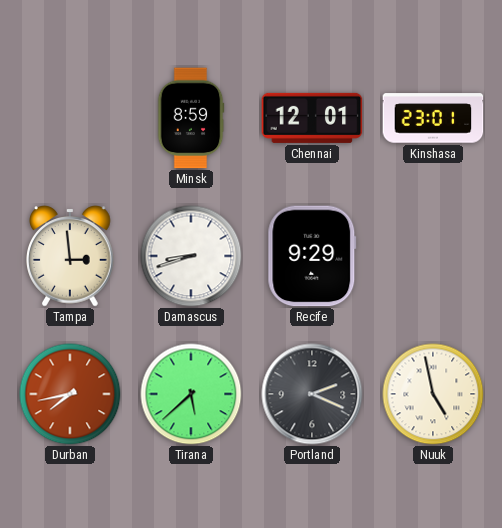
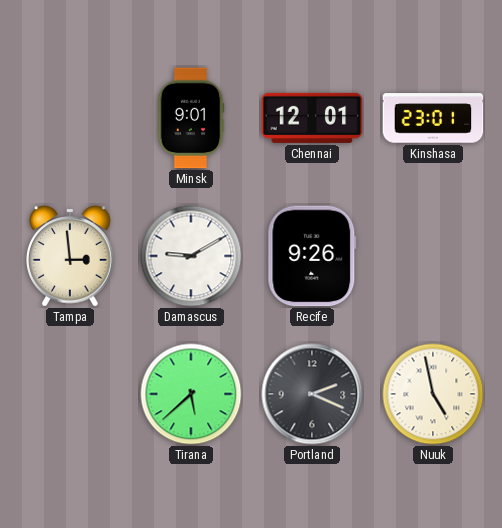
Minsk: 8:59 -> 9:01
Damascus: 8:42 -> 9:10
Recife: 9:29 -> 9:26
Durban: 7:43 -> none
